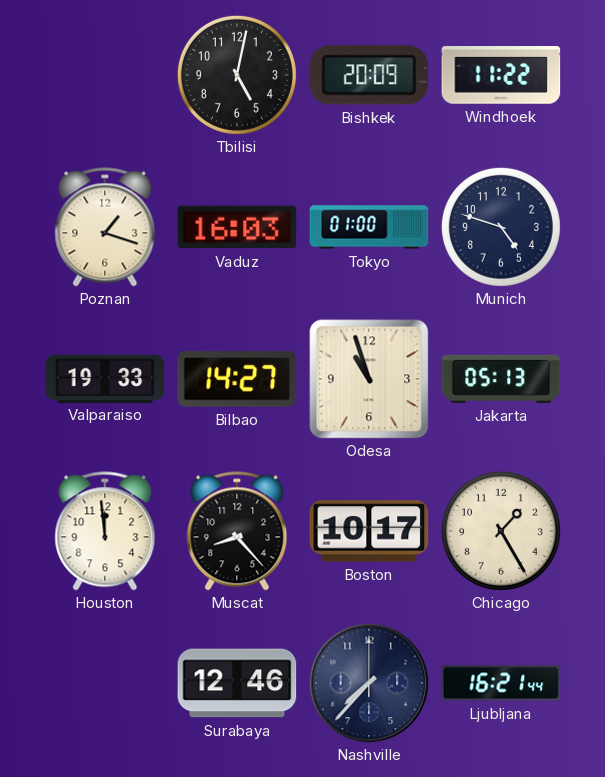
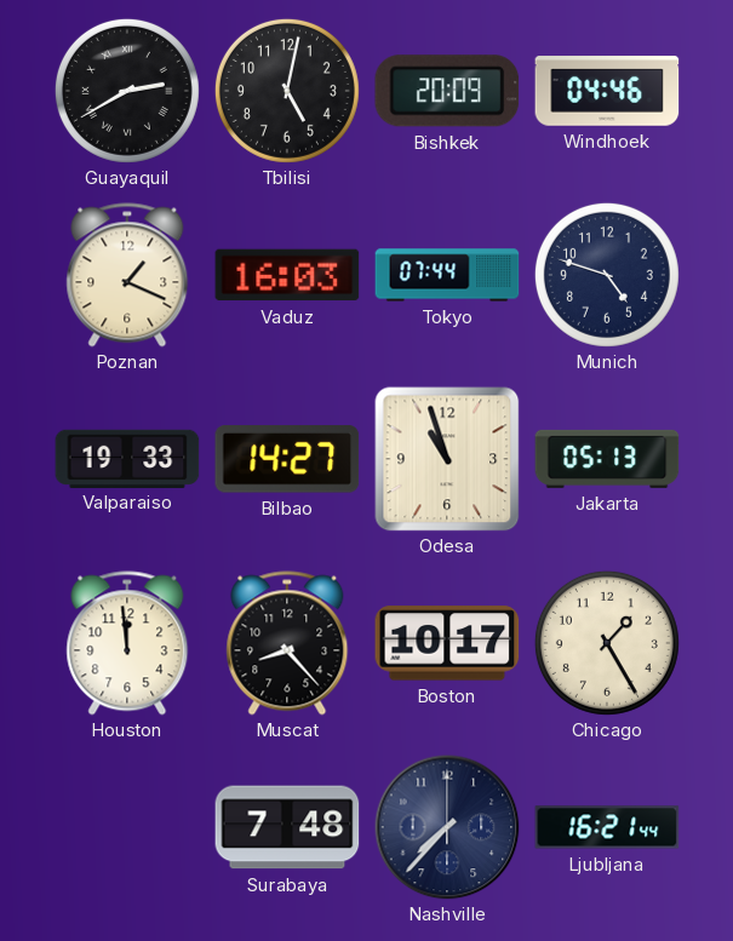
Guayaquil: none -> 2:40
Windhoek: 11:22 -> 04:46
Poznan: 1:18 -> 1:19
Tokyo: 01:00 -> 07:44
Surabaya: 12:46 -> 7:48
